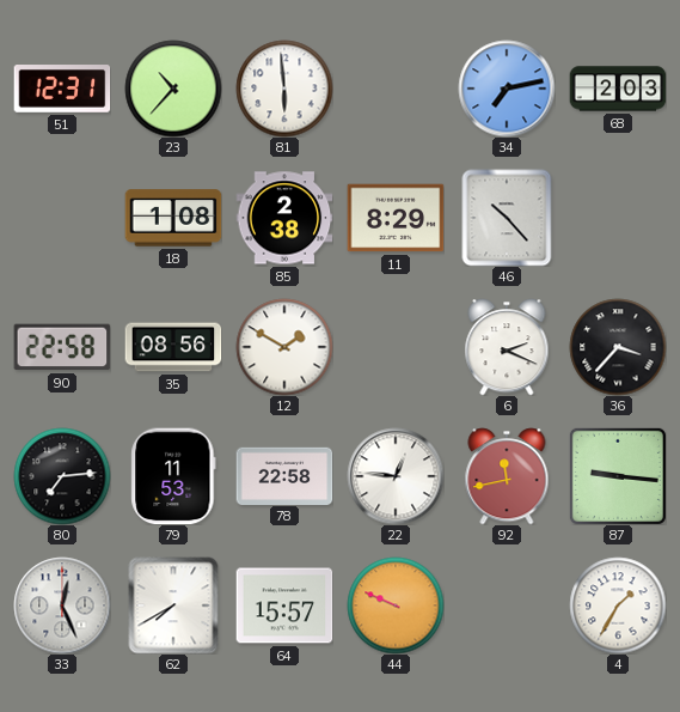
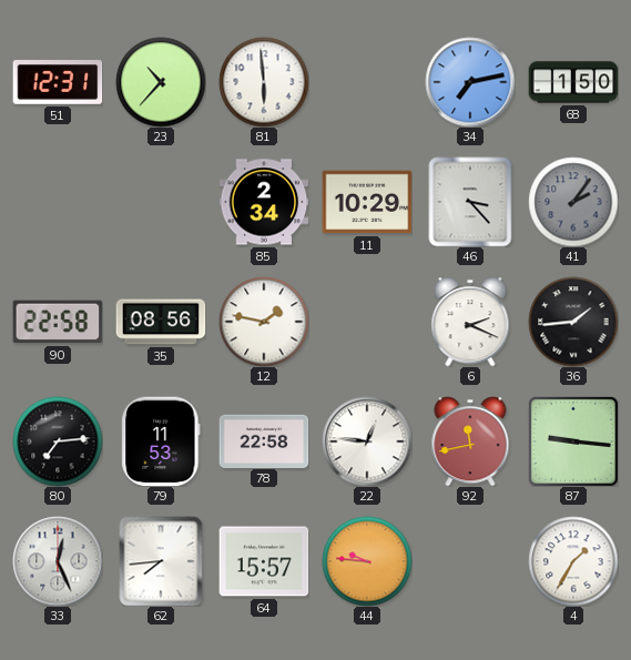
68: 2:03 -> 1:50
18: 1:08 -> none
85: 2:38 -> 2:34
11: 8:29 -> 10:29
46: 10:23 -> 3:23
41: none -> 2:06
12: 1:50 -> 1:47
36: 3:37 -> 1:44
62: 7:40 -> 7:44
44: 9:49 -> 9:46
